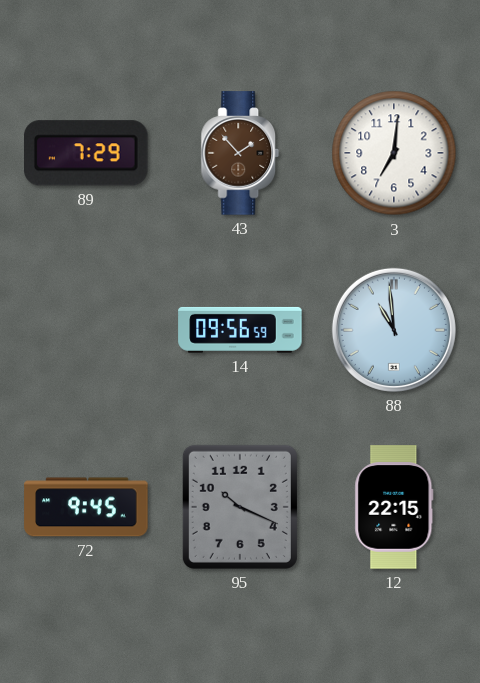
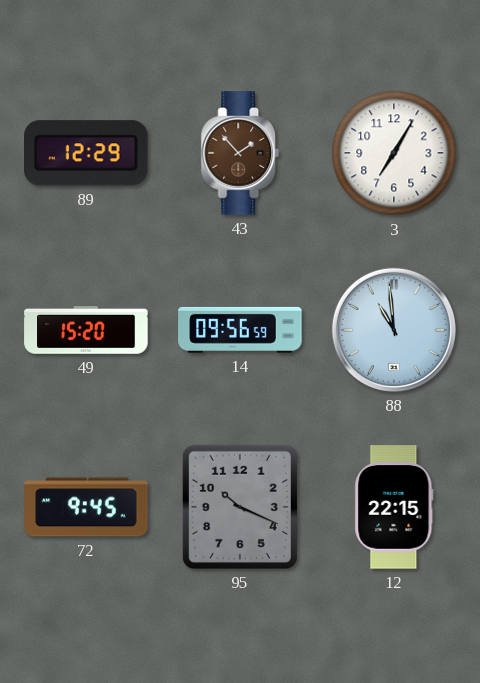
89: 7:29 -> 12:29
3: 7:01 -> 7:05
49: none -> 15:20
